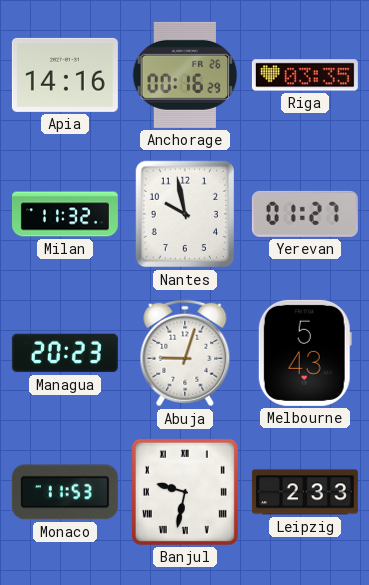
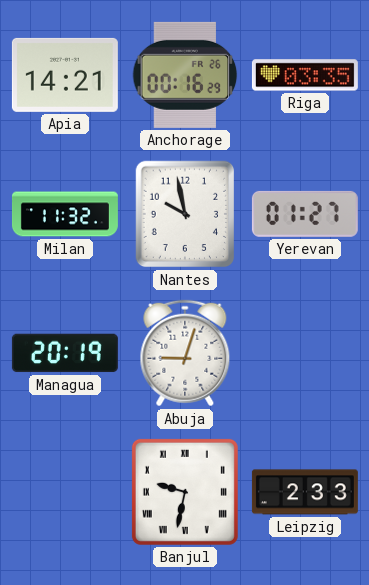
Apia: 14:16 -> 14:21
Managua: 20:23 -> 20:19
Melbourne: 5:43 -> none
Monaco: 11:53 -> none
